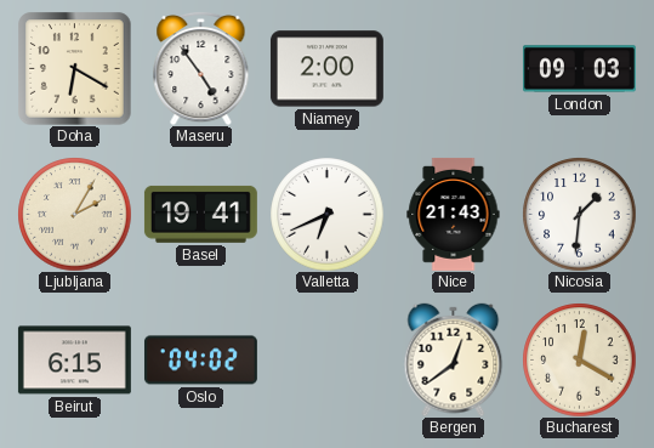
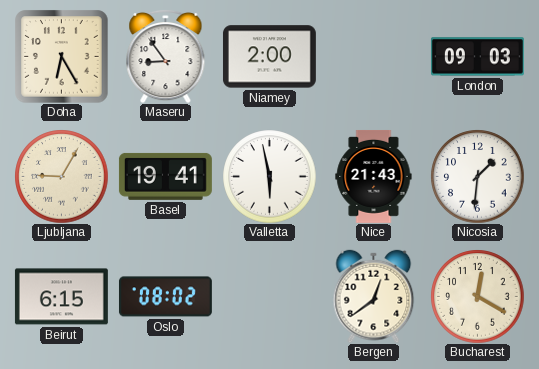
Doha: 6:20 -> 6:25
Maseru: 4:54 -> 8:54
Ljubljana: 2:05 -> 9:05
Valletta: 6:41 -> 5:58
Oslo: 04:02 -> 08:02
